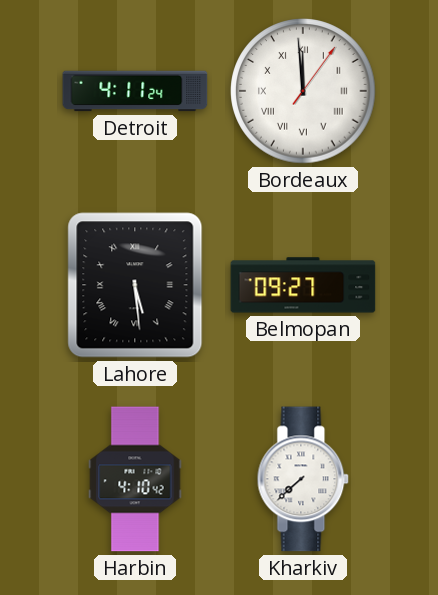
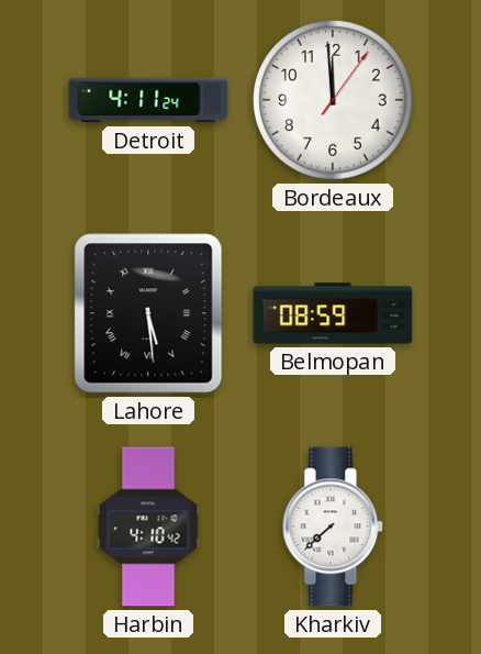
Bordeaux numerals: Roman -> Arabic
Belmopan: 09:27 -> 08:59
